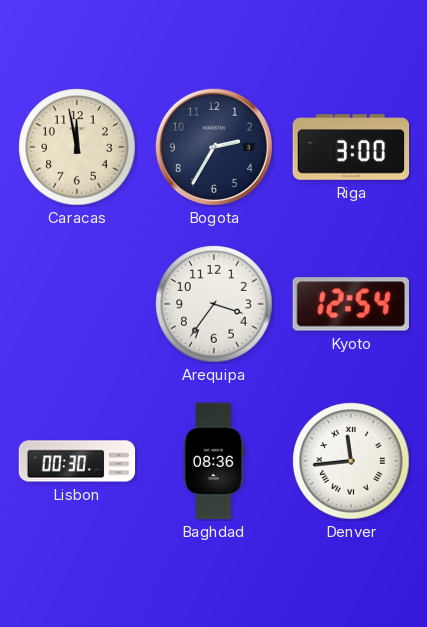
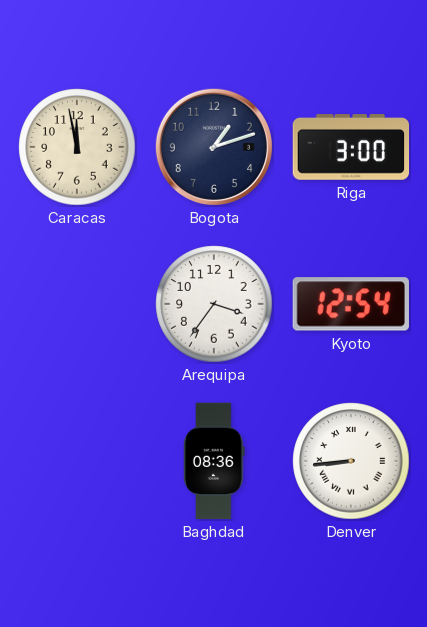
Bogota: 2:35 -> 1:12
Lisbon: 00:30 -> none
Denver: 11:44 -> 8:44
